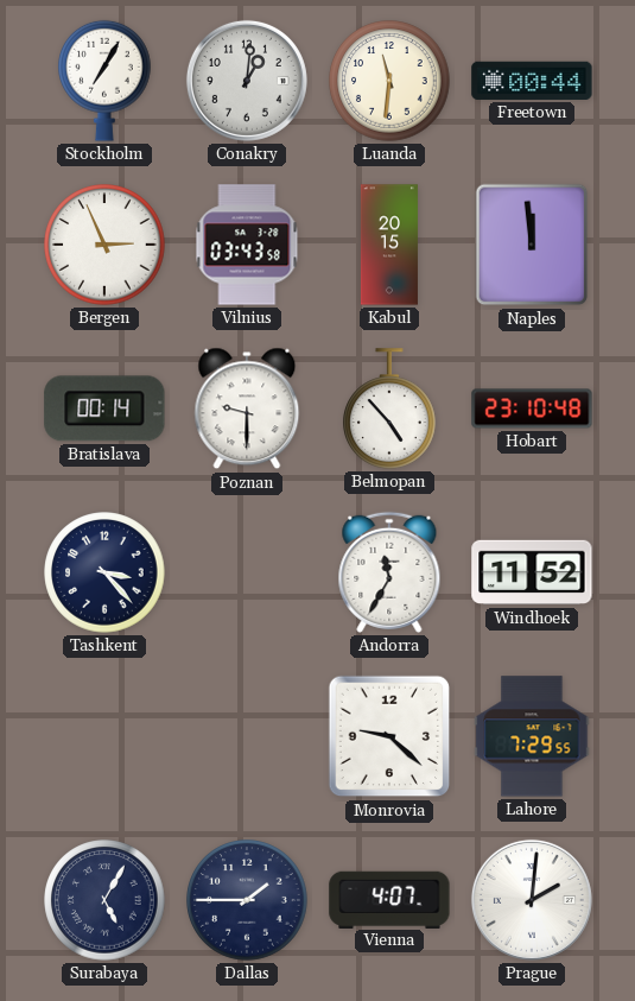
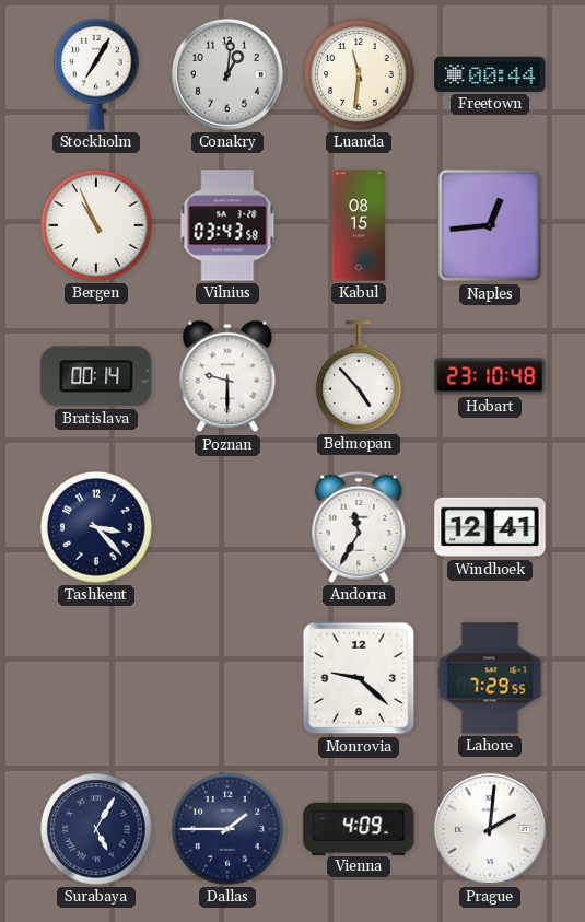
Bergen: 2:56 -> 10:56
Kabul: 20:15 -> 08:15
Naples: 11:59 -> 12:44
Windhoek: 11:52 -> 12:41
Vienna: 4:07 -> 4:09
